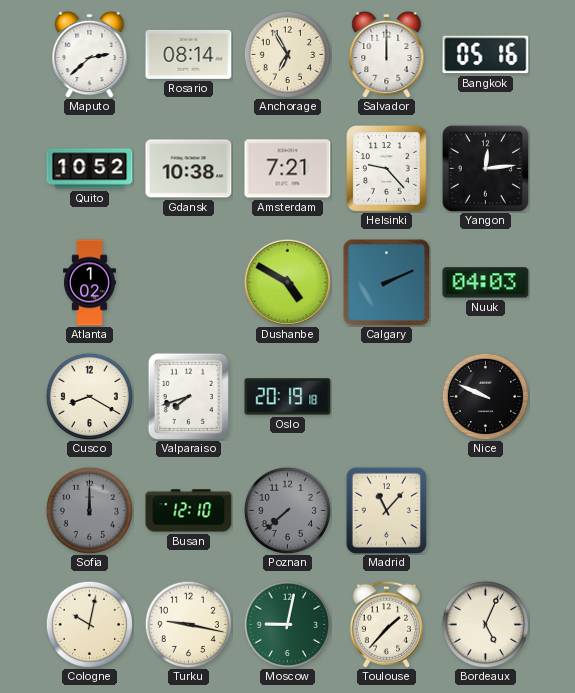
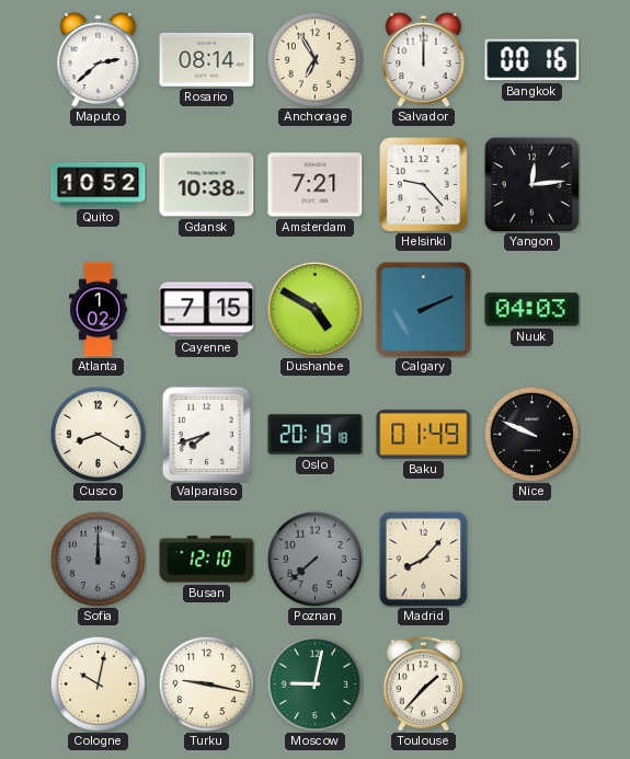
Bangkok: 05:16 -> 00:16
Cayenne: none -> 7:15
Baku: none -> 01:49
Madrid: 11:07 -> 8:07
Bordeaux: 5:04 -> none
